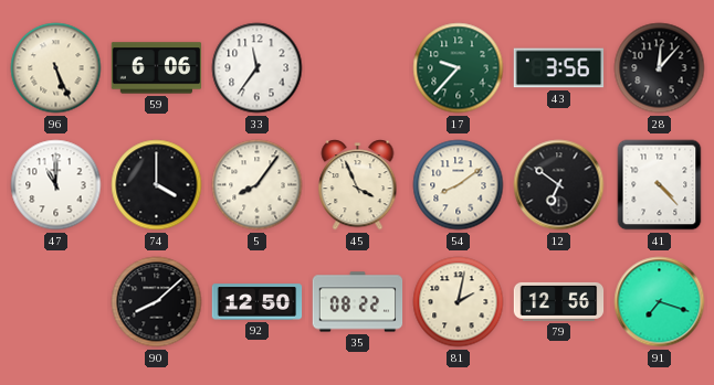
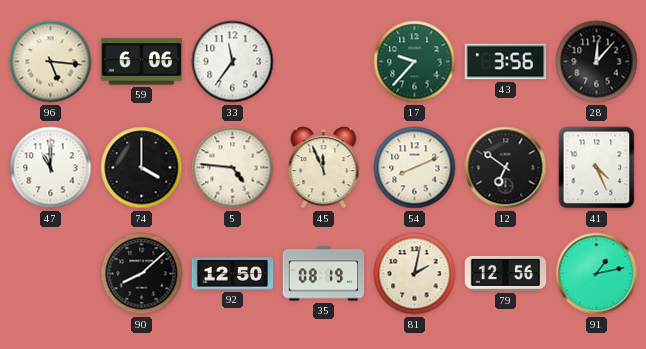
96: 5:26 -> 5:16
5: 8:06 -> 4:46
45: 3:56 -> 11:56
54: 8:09 -> 8:11
41: 4:23 -> 4:26
35: 08:22 -> 08:19
91: 7:18 -> 1:13
